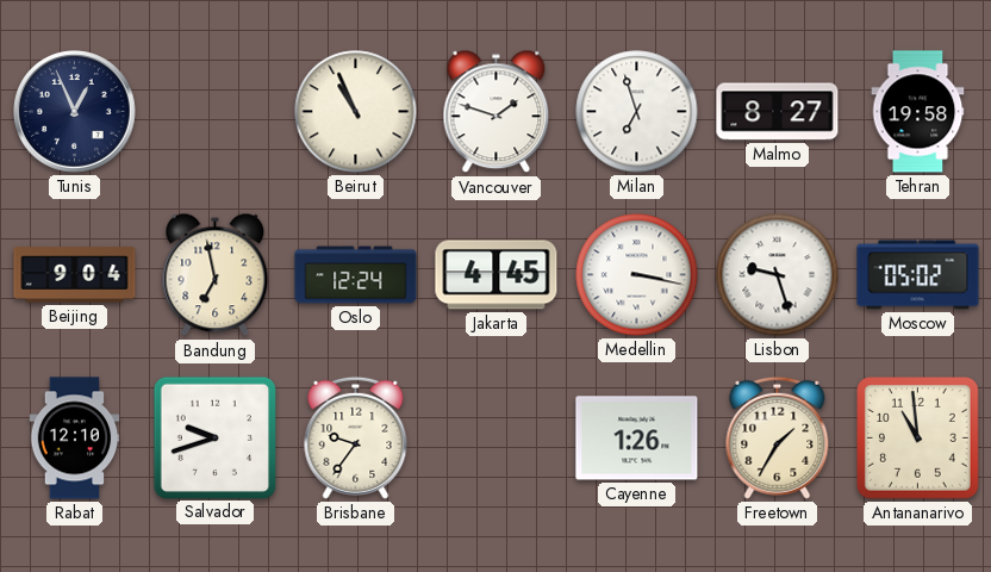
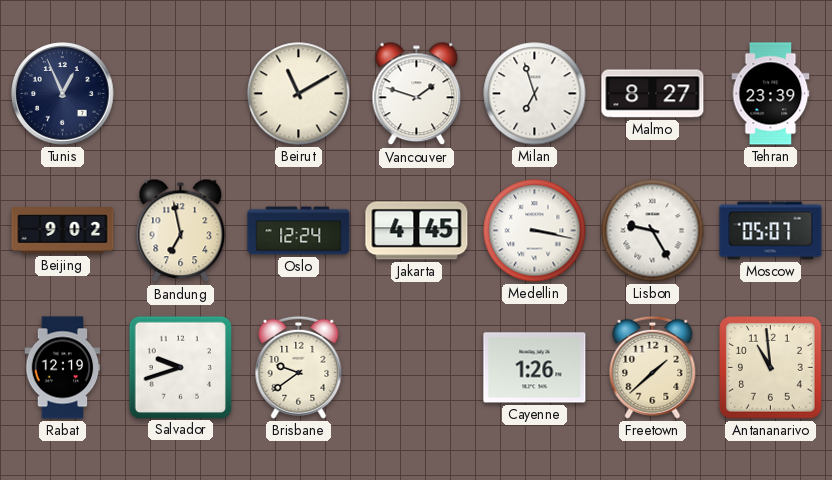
Beirut: 10:56 -> 11:10
Tehran: 19:58 -> 23:39
Beijing: 9:04 -> 9:02
Lisbon: 9:27 -> 9:25
Moscow: 05:02 -> 05:07
Rabat: 12:10 -> 12:19
Brisbane: 9:36 -> 9:39
Freetown: 1:35 -> 1:38
